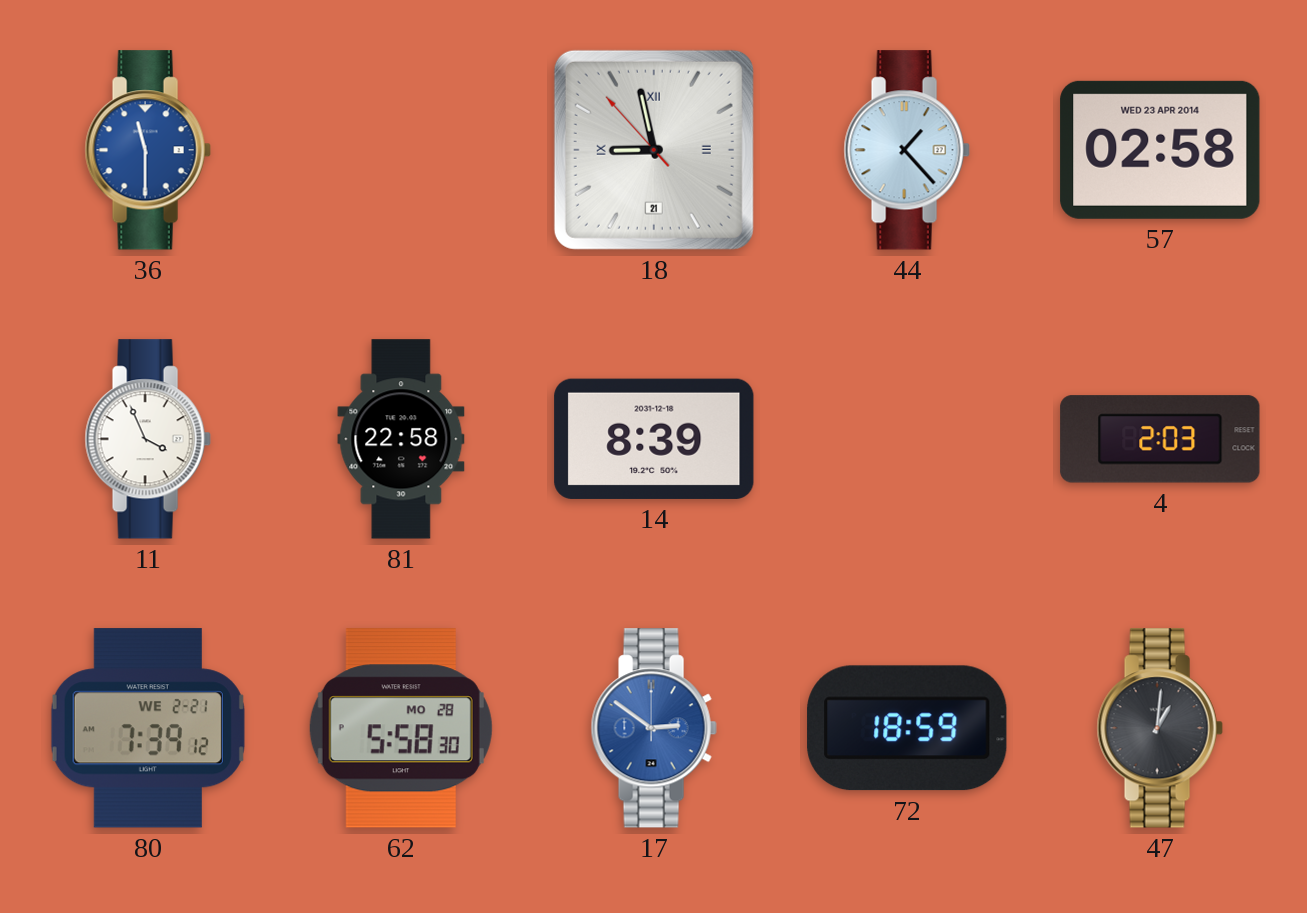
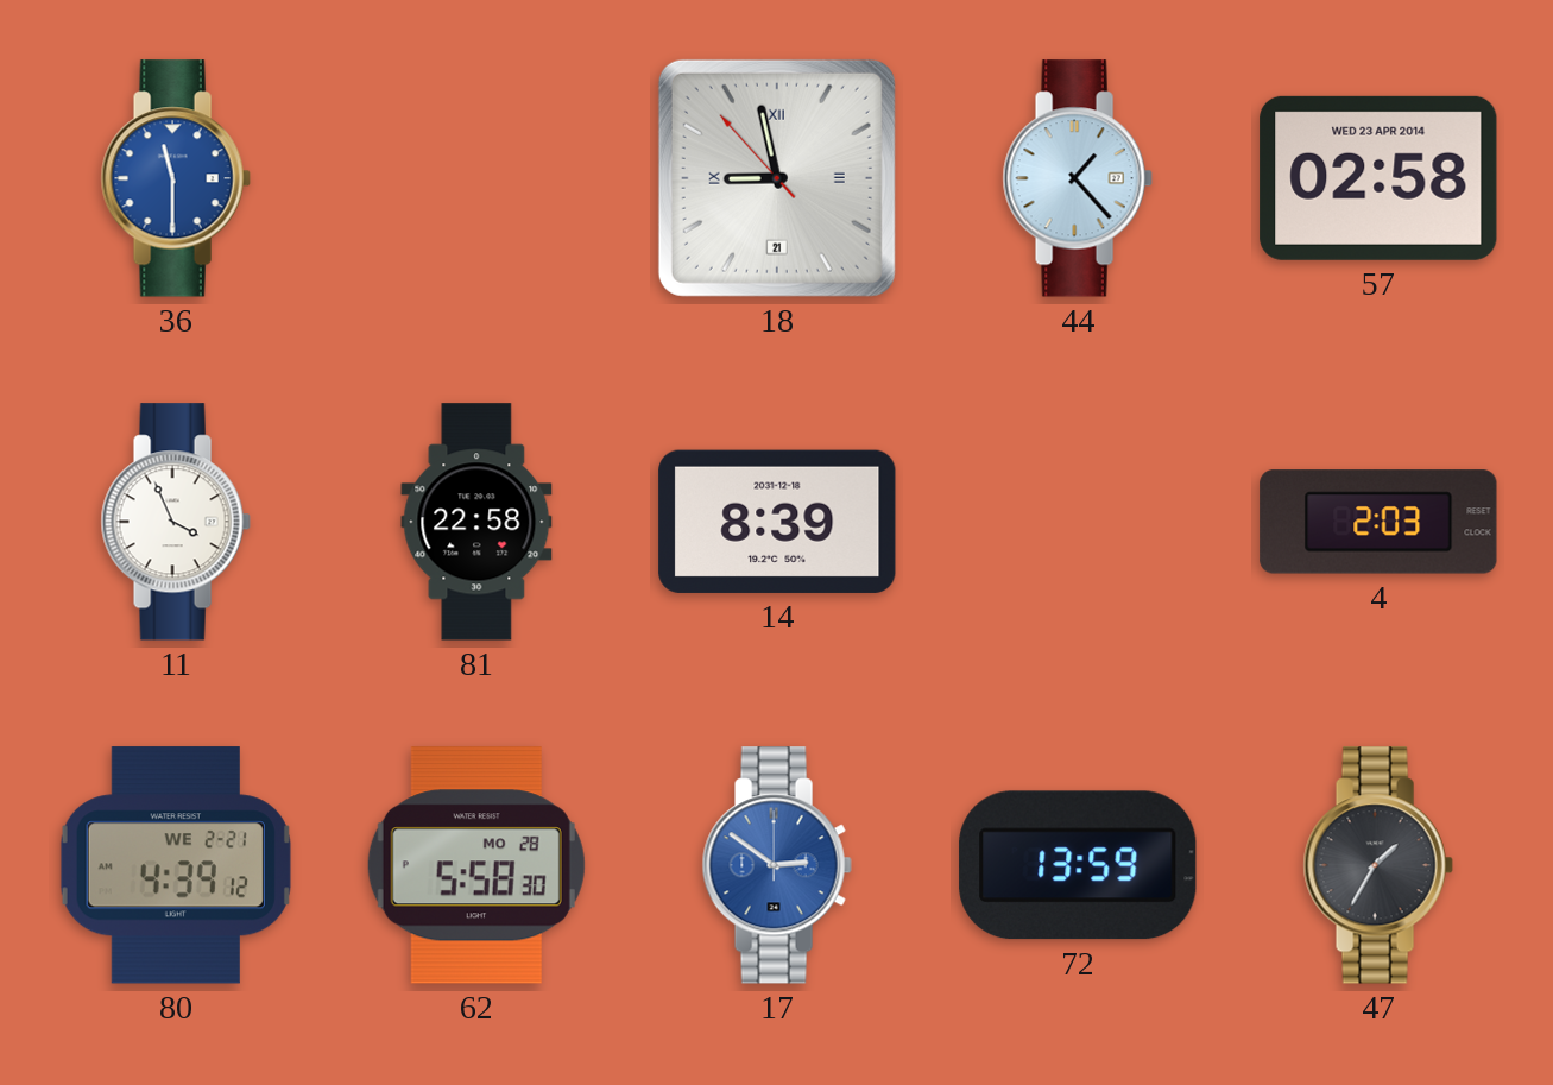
80: 7:39 -> 4:39
72: 18:59 -> 13:59
47: 1:01 -> 1:35
